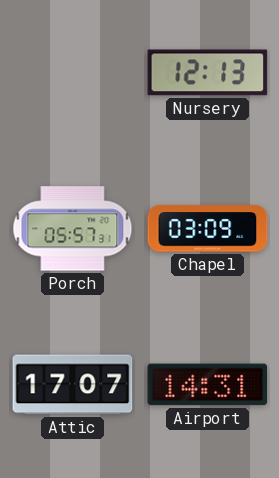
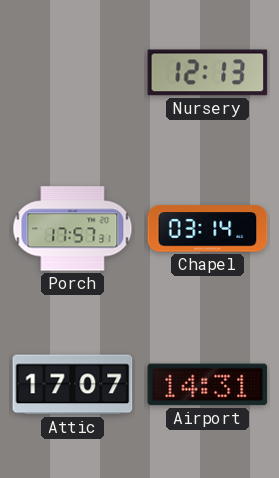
Porch: 05:57 -> 17:57
Chapel: 03:09 -> 03:14
